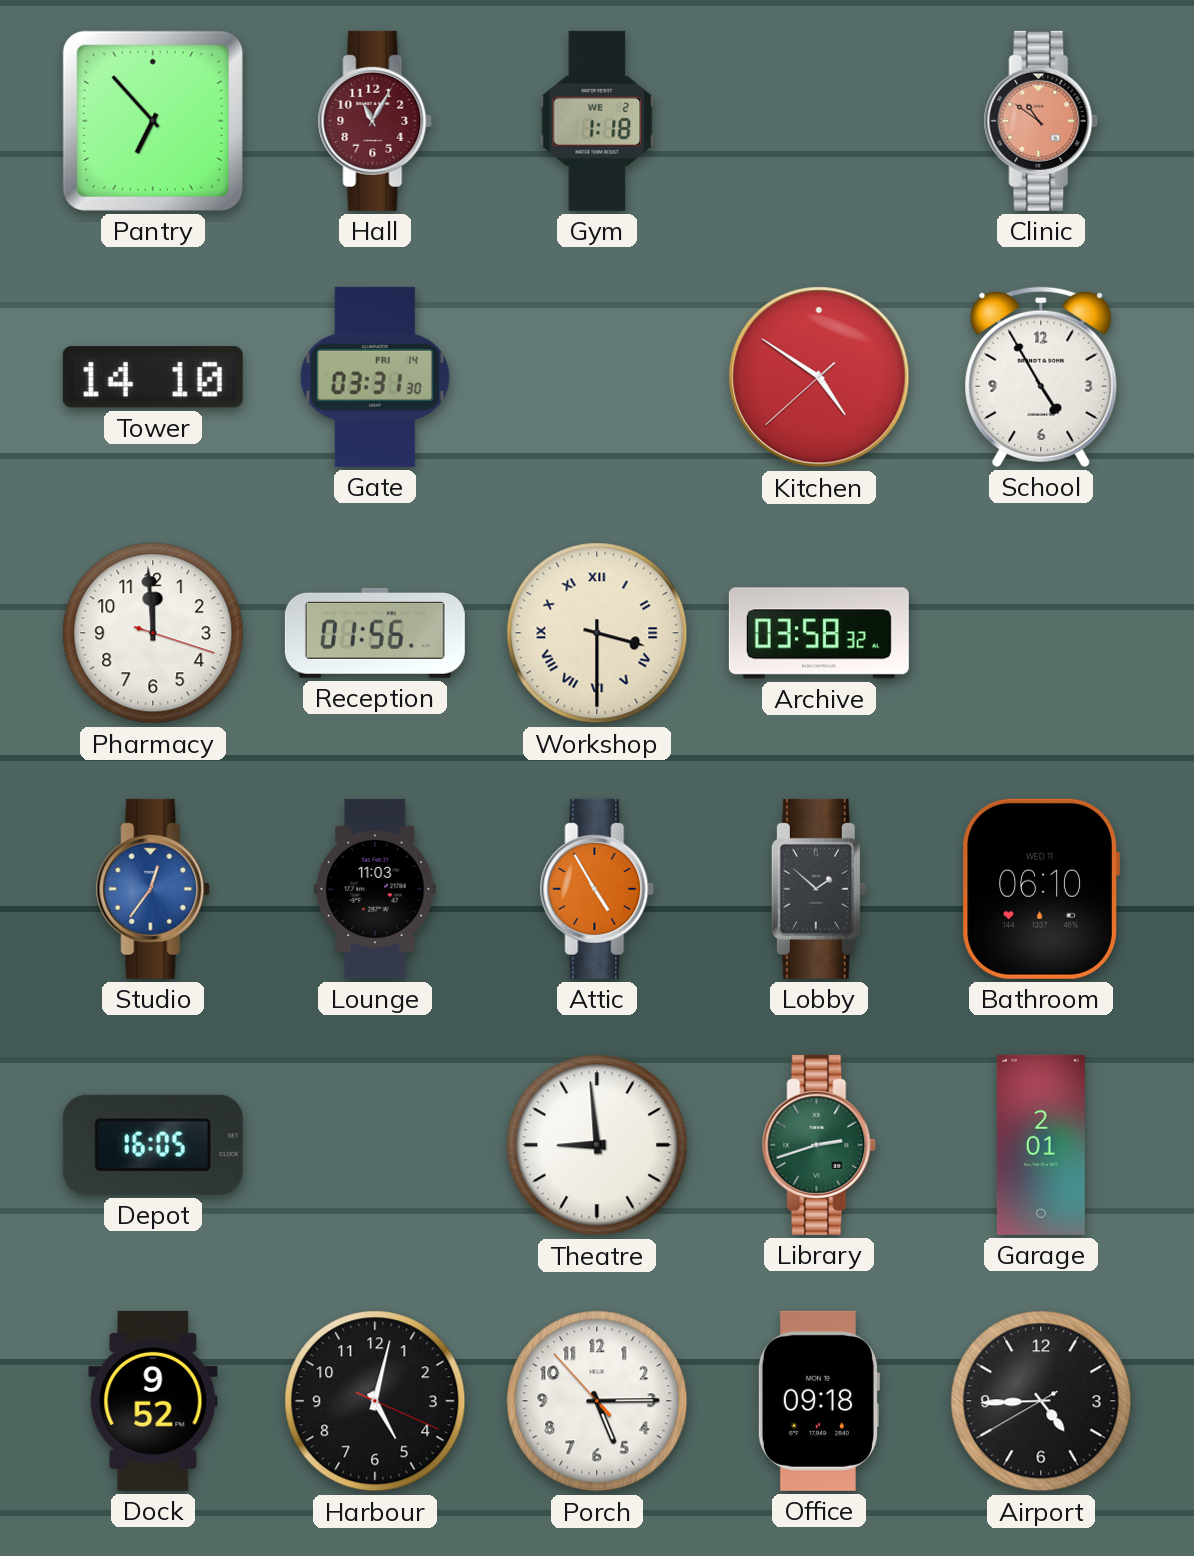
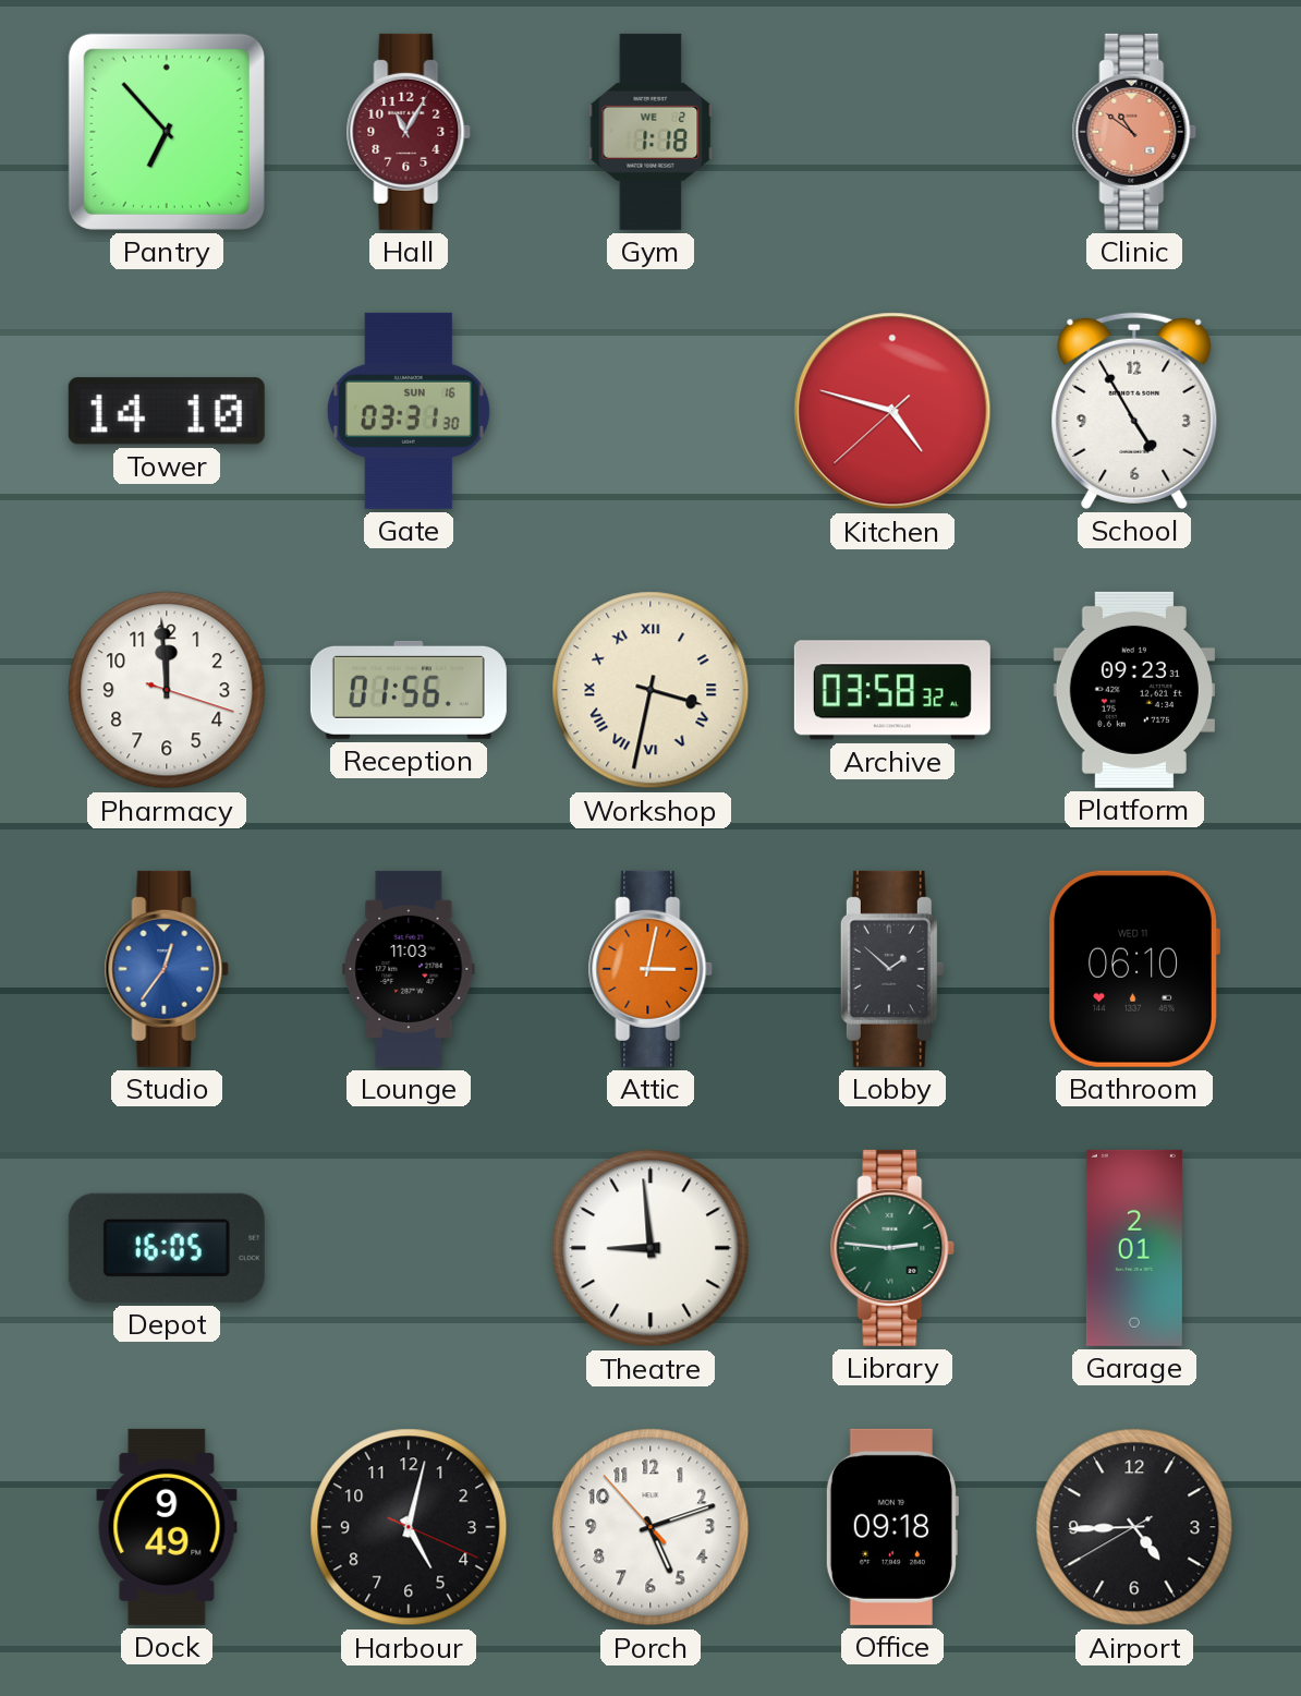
Gate date: FRI 14 -> SUN 16
Kitchen: 4:50 -> 4:47
Workshop: 3:30 -> 3:32
Platform: none -> 09:23
Attic: 4:55 -> 3:02
Library: 2:42 -> 2:46
Dock: 9:52 -> 9:49
Porch: 5:14 -> 5:11
